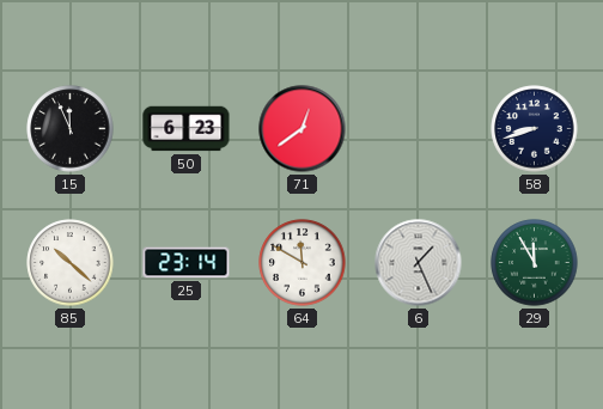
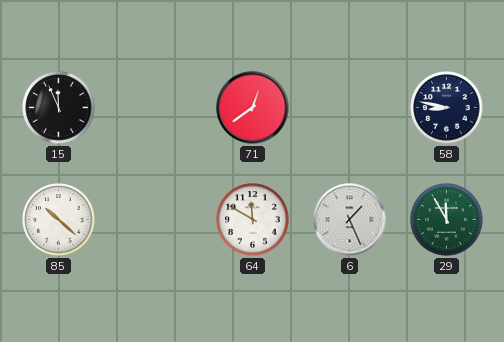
50: 6:23 -> none
58: 8:42 -> 8:47
25: 23:14 -> none
